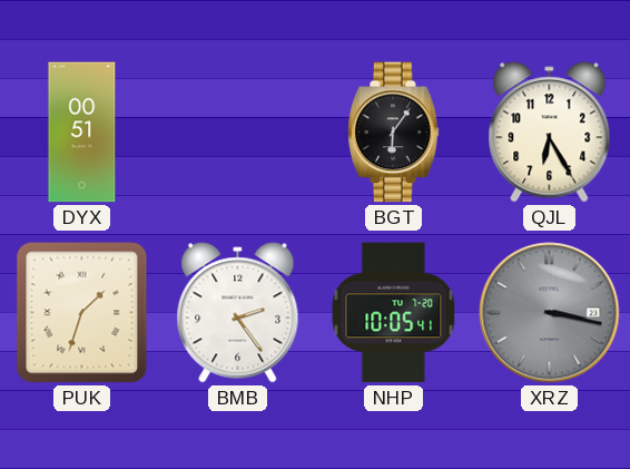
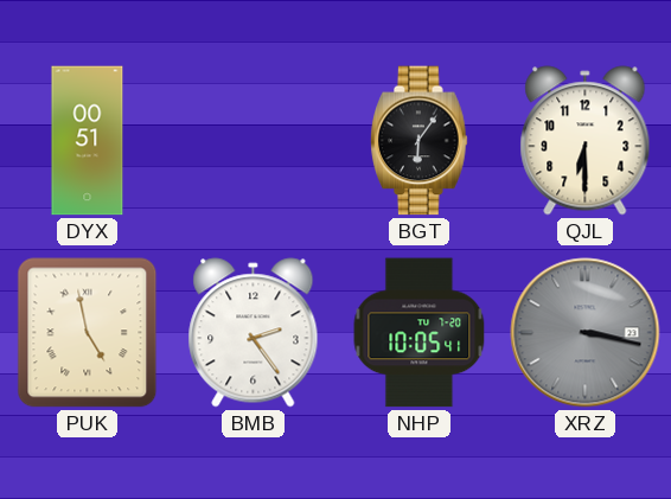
QJL: 6:25 -> 6:30
PUK: 1:33 -> 4:58
